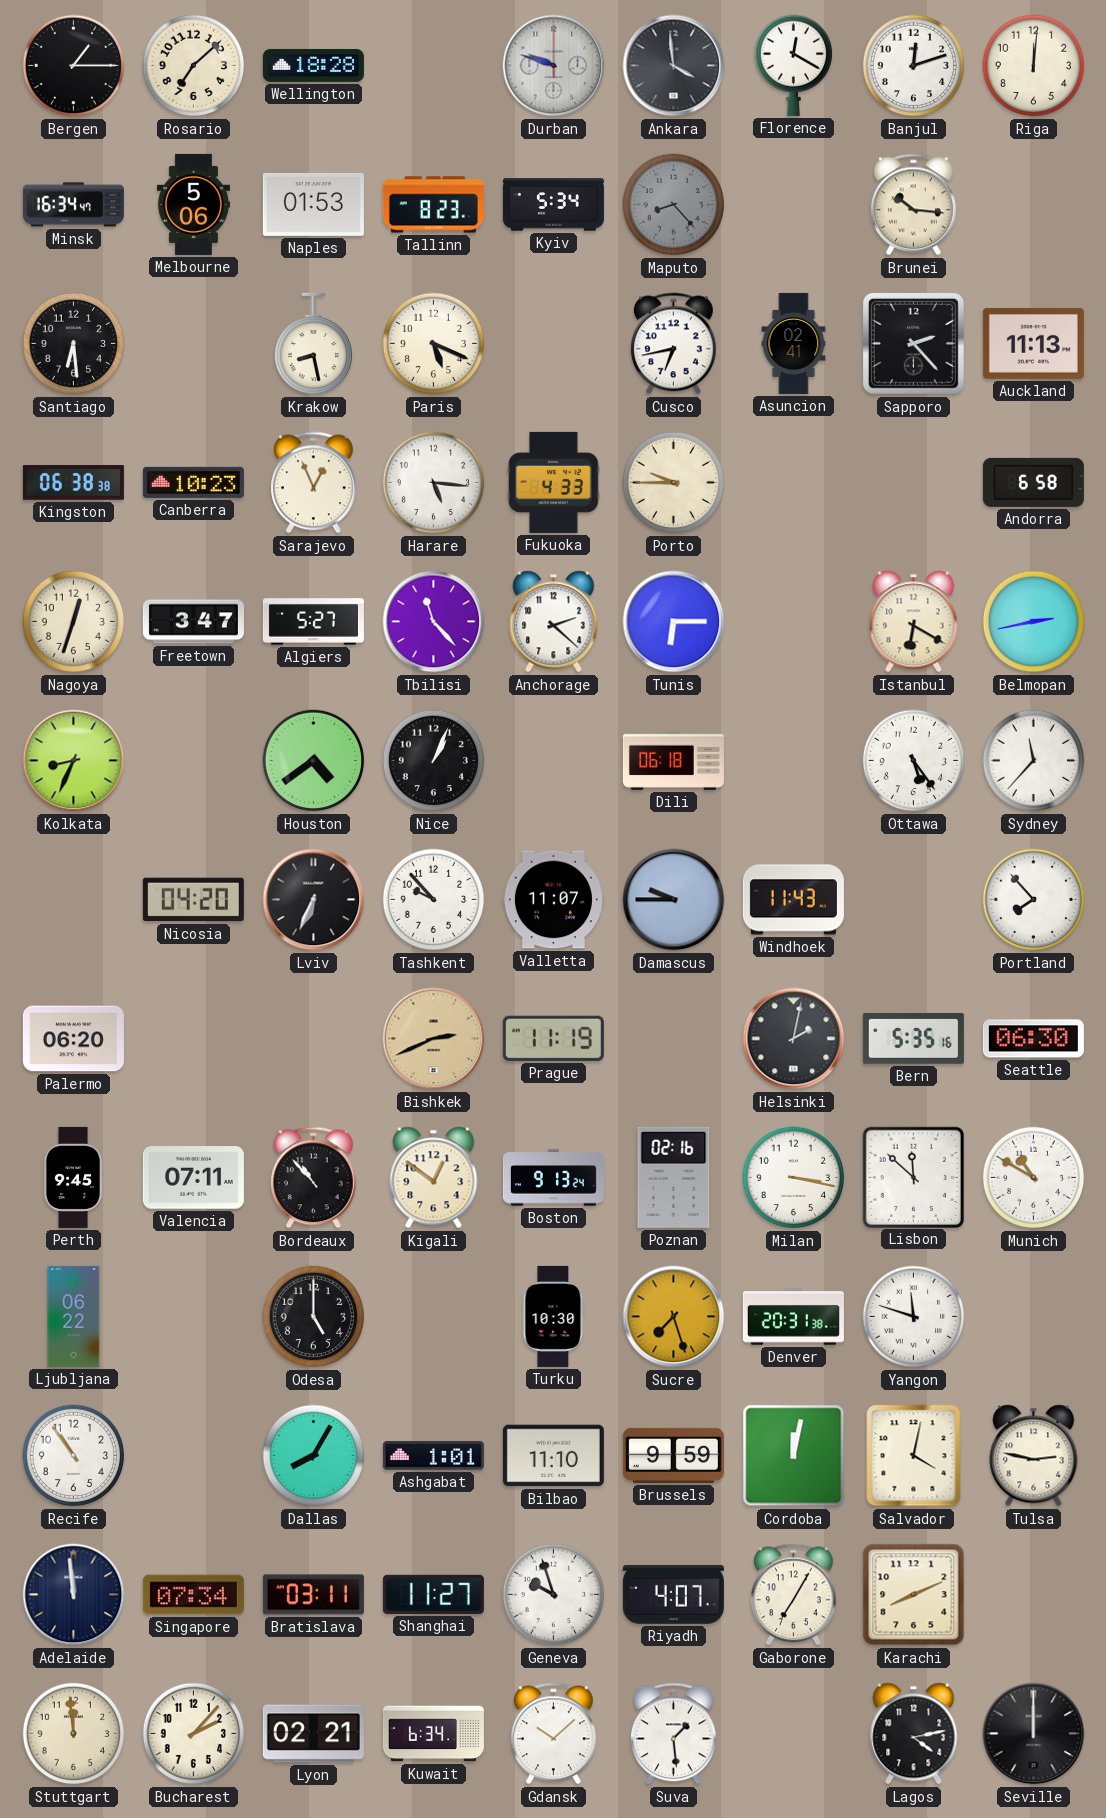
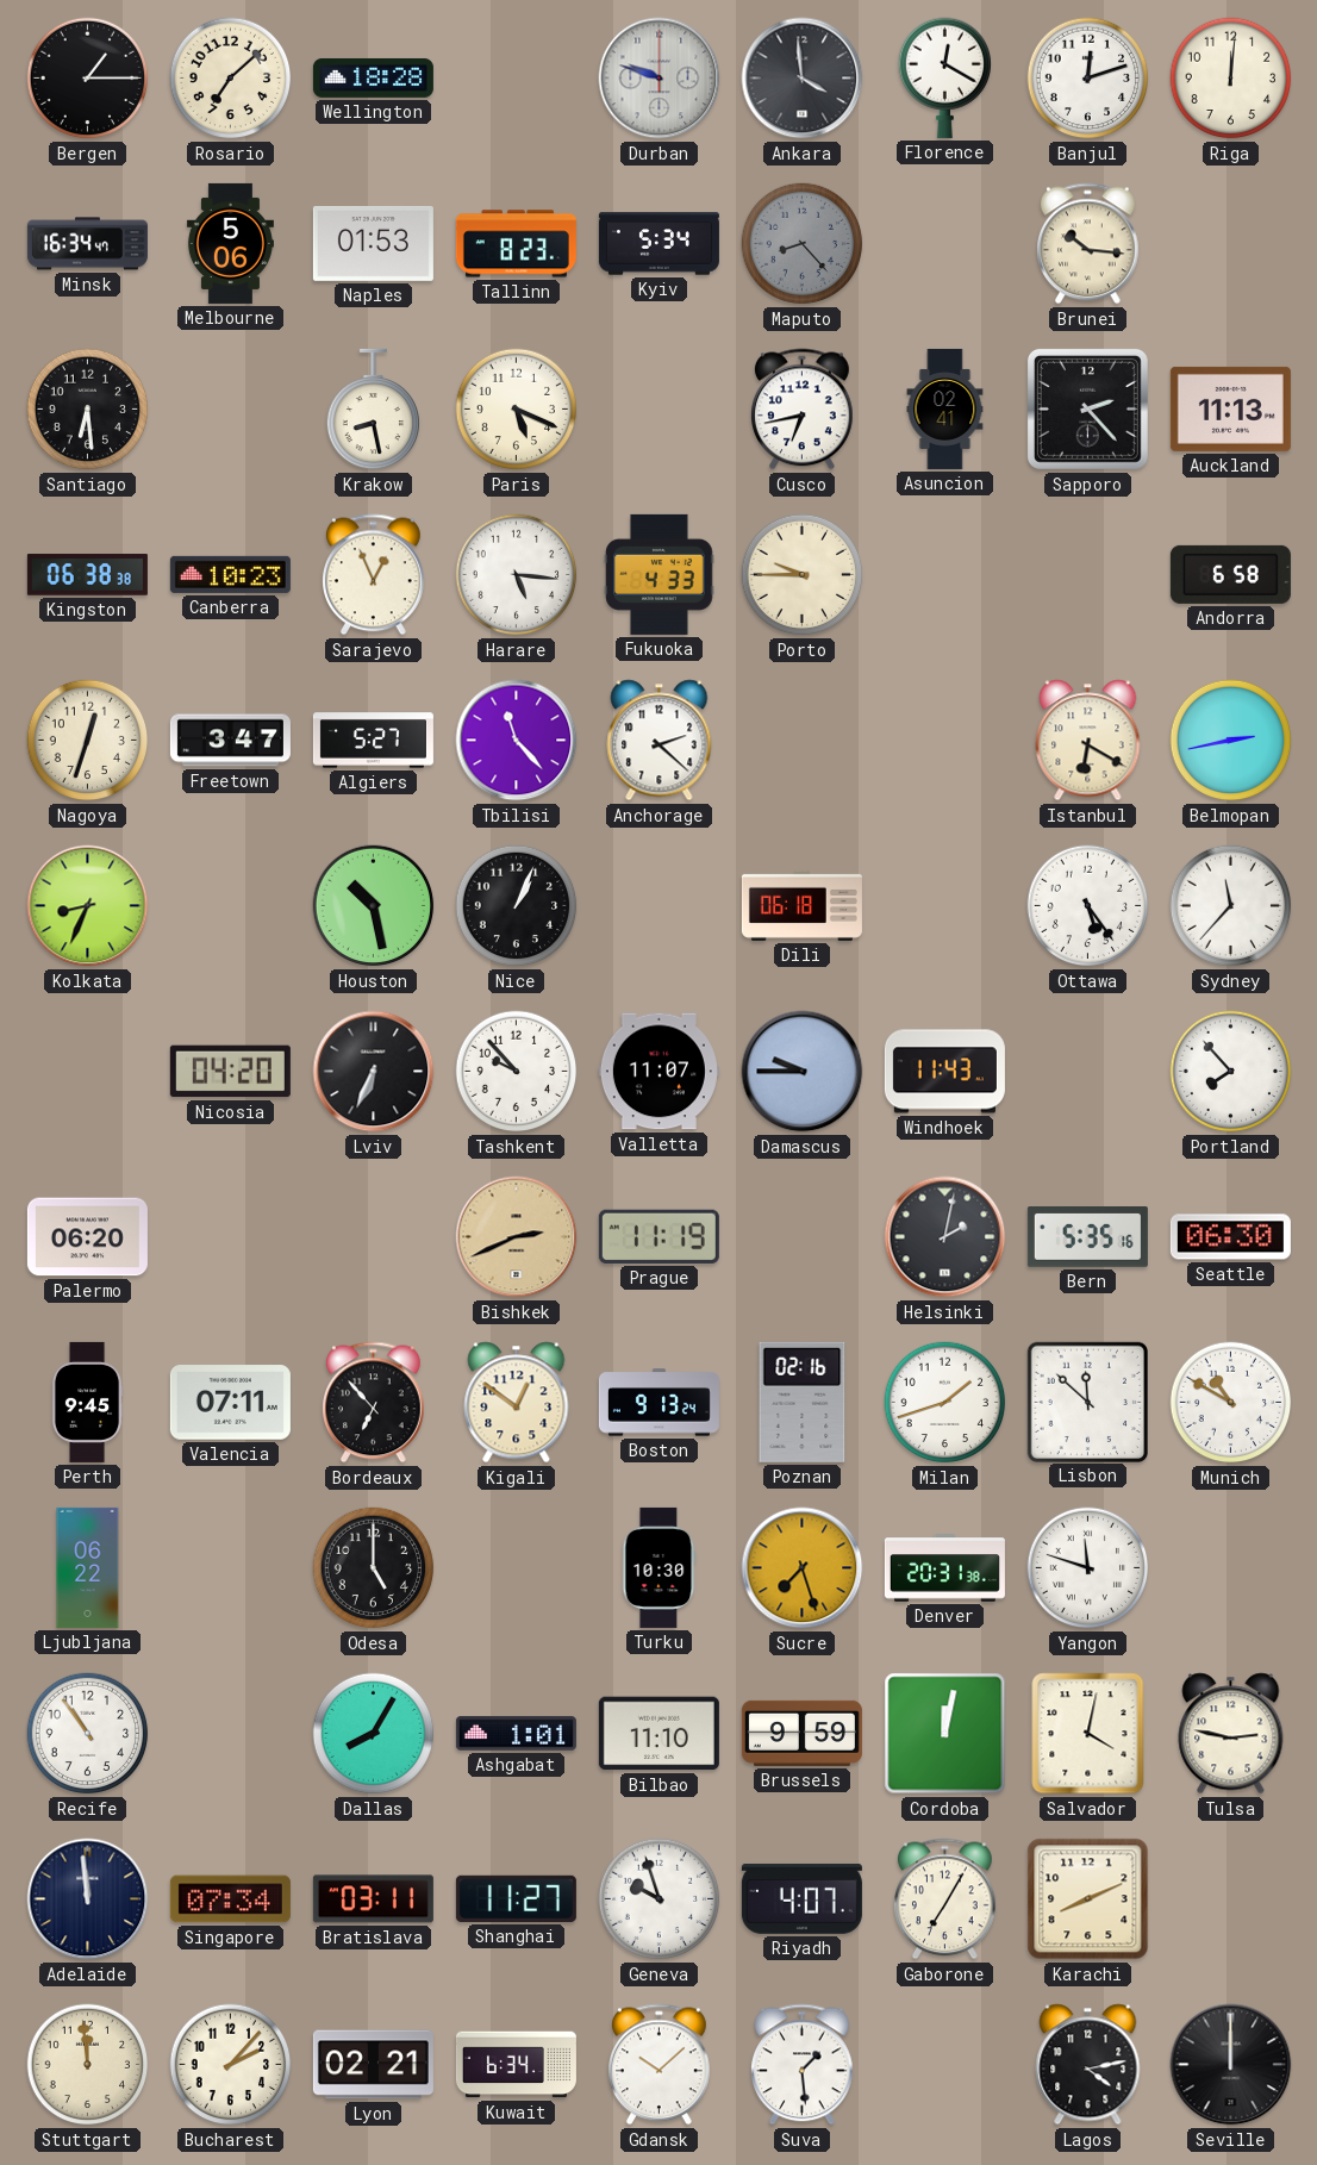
Tunis: 6:15 -> none
Houston: 4:39 -> 10:28
Bordeaux: 10:53 -> 6:53
Milan: 3:17 -> 1:42
